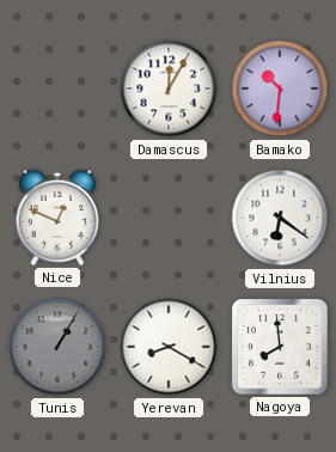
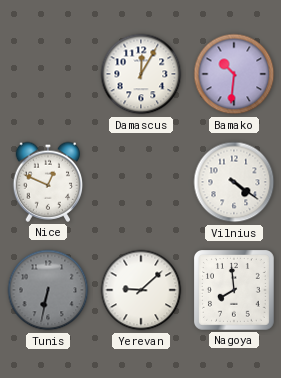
Vilnius: 6:21 -> 4:21
Tunis: 1:05 -> 6:32
Yerevan: 8:20 -> 9:08
